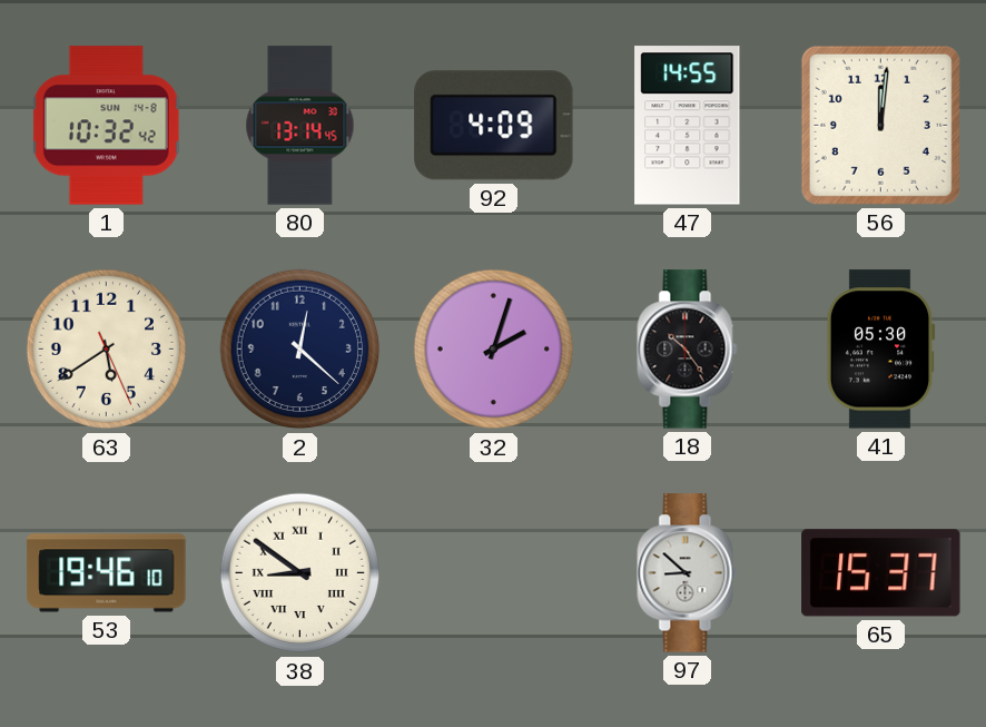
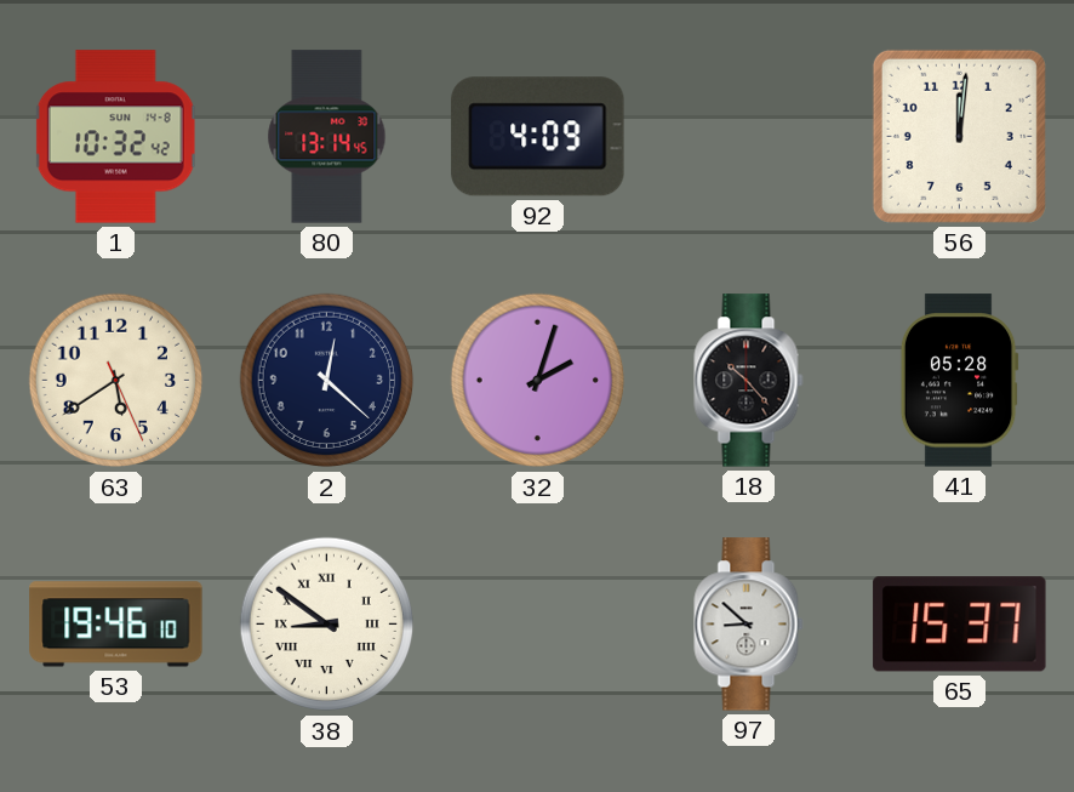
47: 14:55 -> none
18: 10:24 -> 10:23
41: 05:30 -> 05:28
